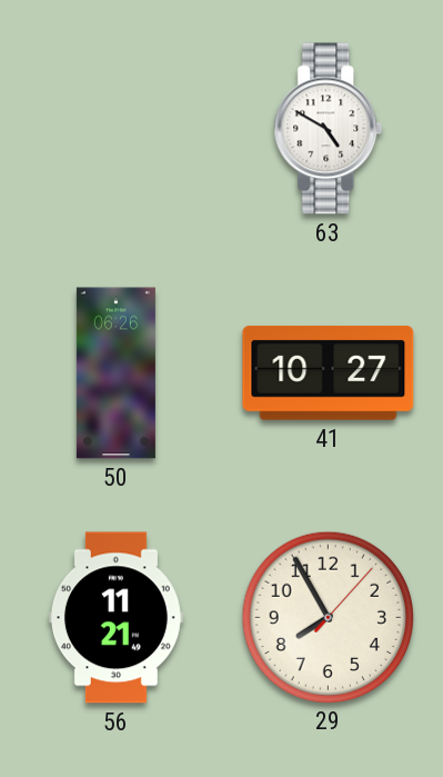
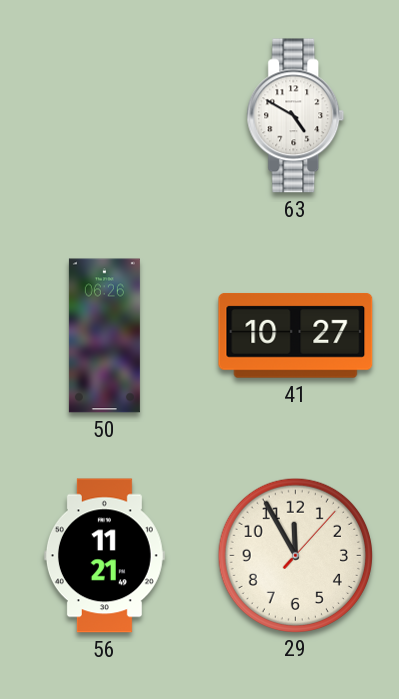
29: 7:55 -> 11:55
